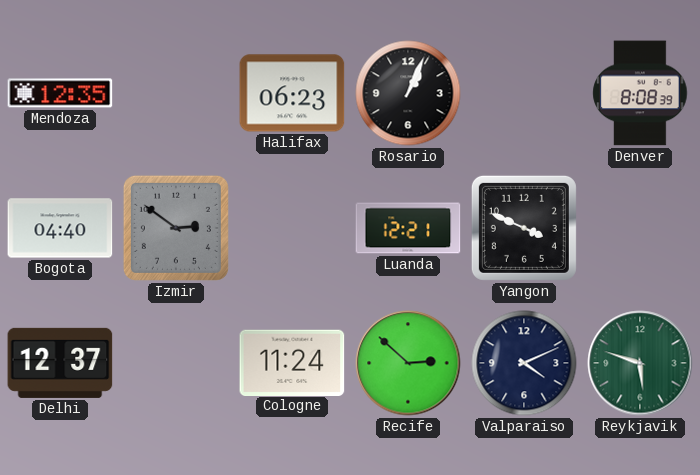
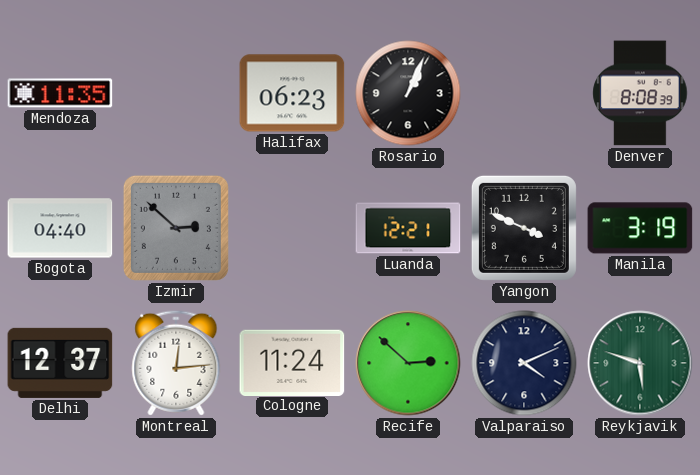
Mendoza: 12:35 -> 11:35
Izmir: 2:51 -> 2:52
Manila: none -> 3:19
Montreal: none -> 12:14
